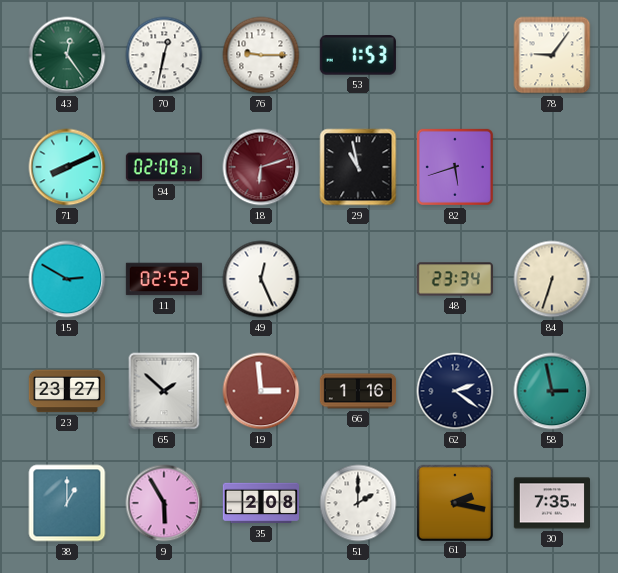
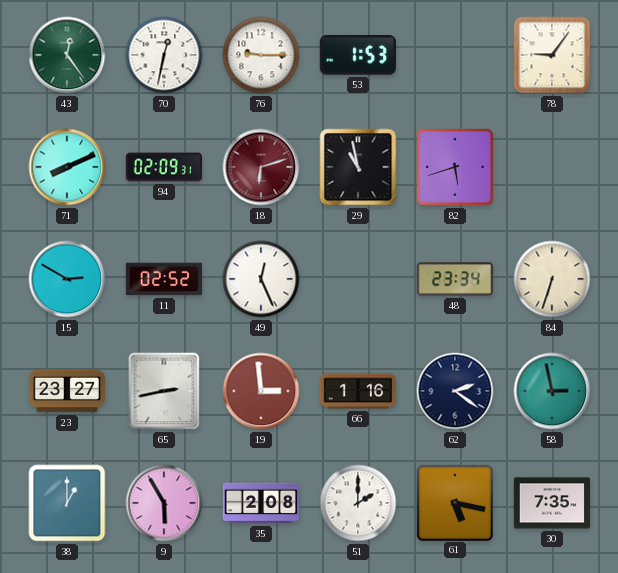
65: 1:52 -> 2:43
61: 2:17 -> 5:17
